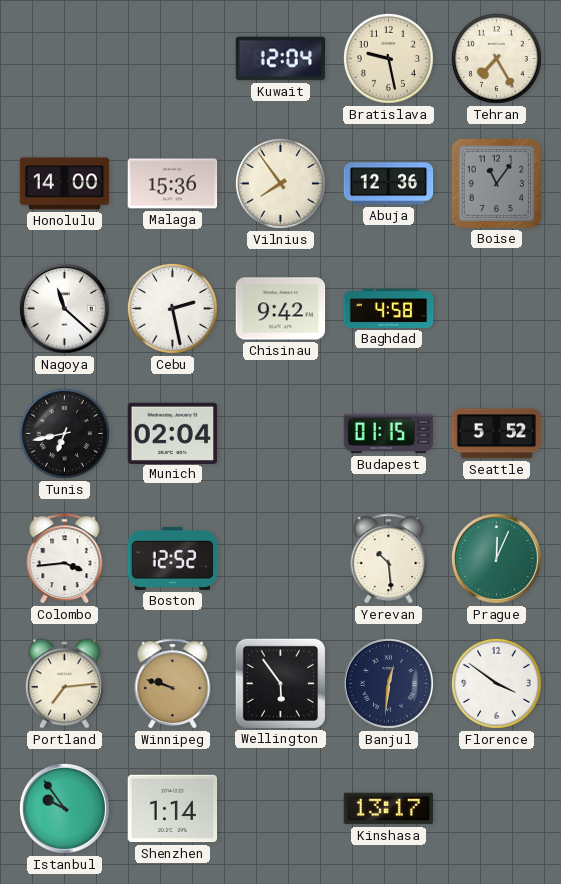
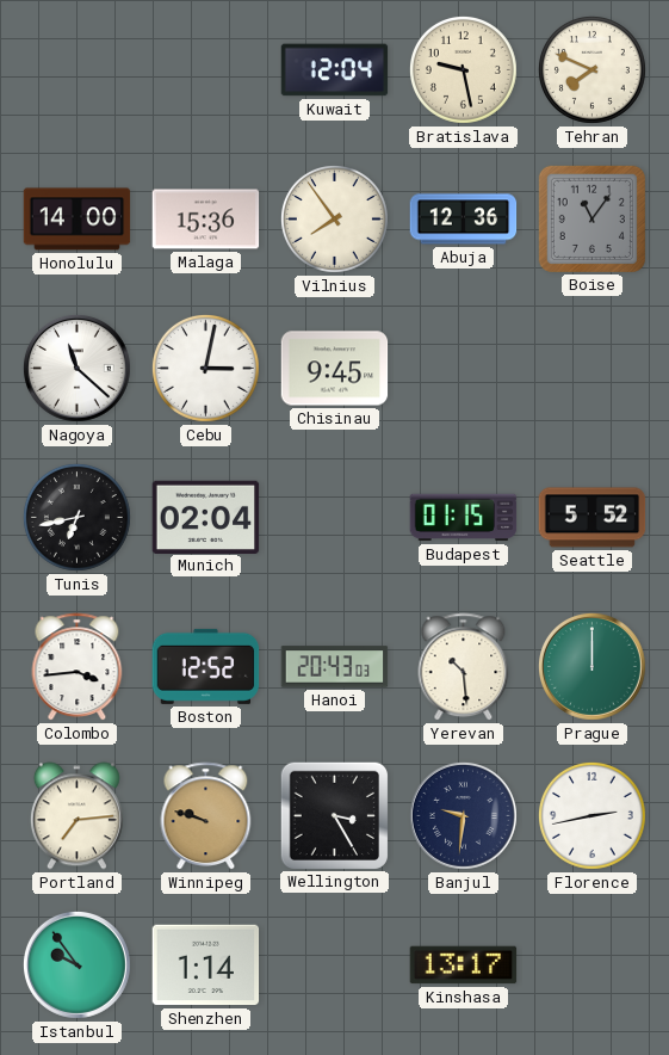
Tehran: 7:25 -> 7:49
Cebu: 2:28 -> 3:02
Chisinau: 9:42 -> 9:45
Baghdad: 4:58 -> none
Hanoi: none -> 20:43
Prague: 12:04 -> 12:00
Wellington: 5:54 -> 3:25
Banjul: 12:31 -> 9:31
Florence: 3:51 -> 2:43
